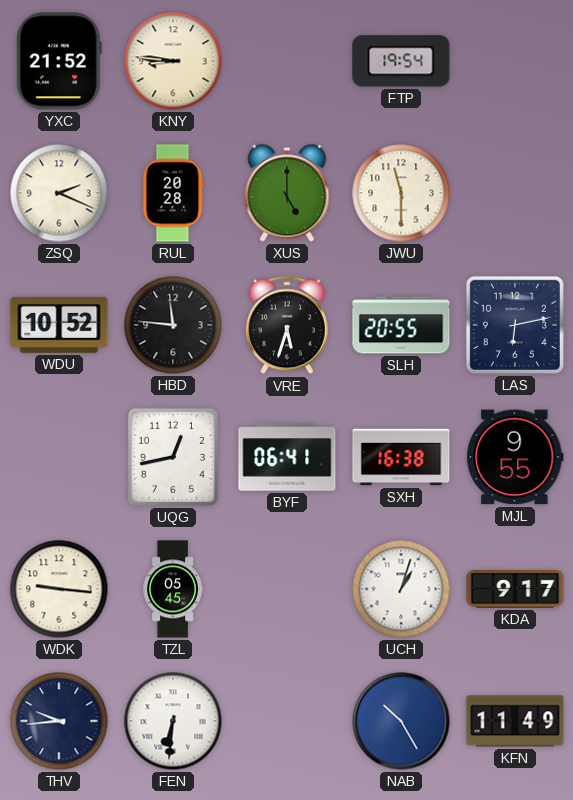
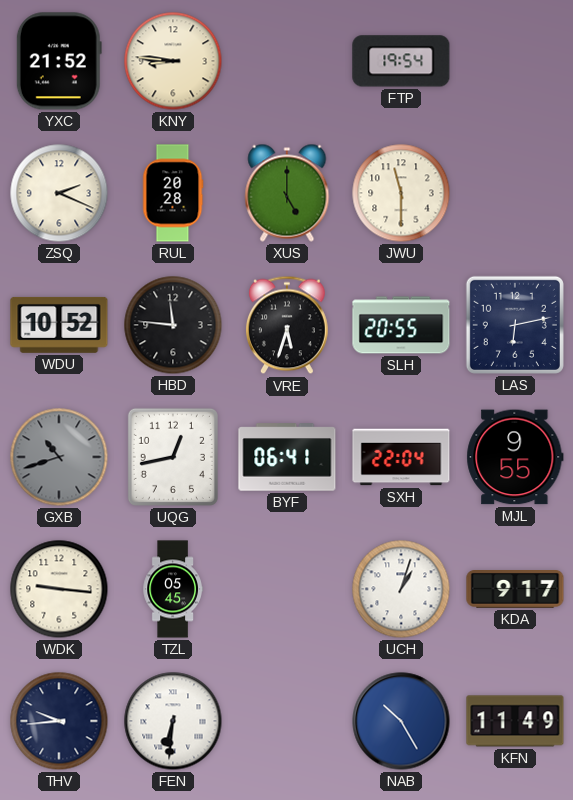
GXB: none -> 10:42
SXH: 16:38 -> 22:04
